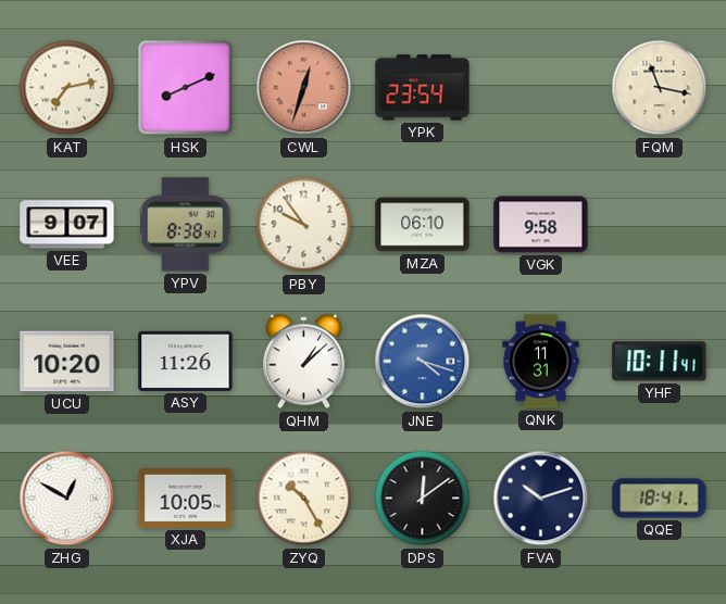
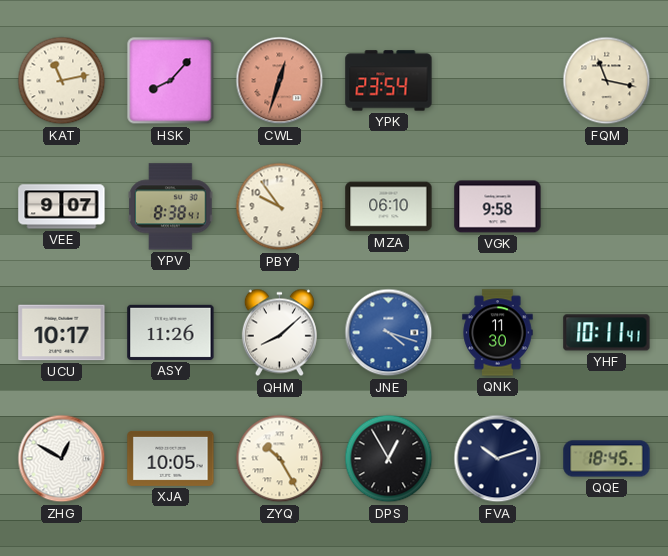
KAT: 7:13 -> 11:13
HSK: 8:11 -> 8:07
UCU: 10:20 -> 10:17
QHM: 1:08 -> 8:08
QNK: 11:31 -> 11:30
DPS: 12:09 -> 12:55
QQE: 18:41 -> 18:45
